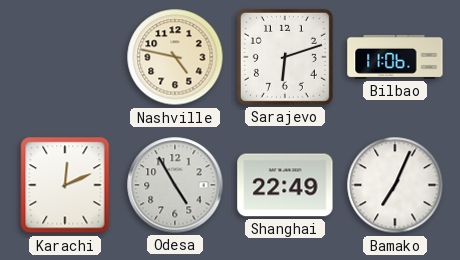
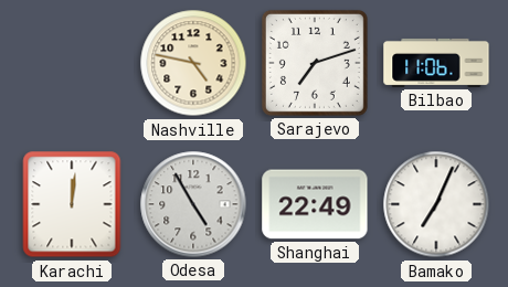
Sarajevo: 6:12 -> 7:12
Karachi: 12:11 -> 12:01
